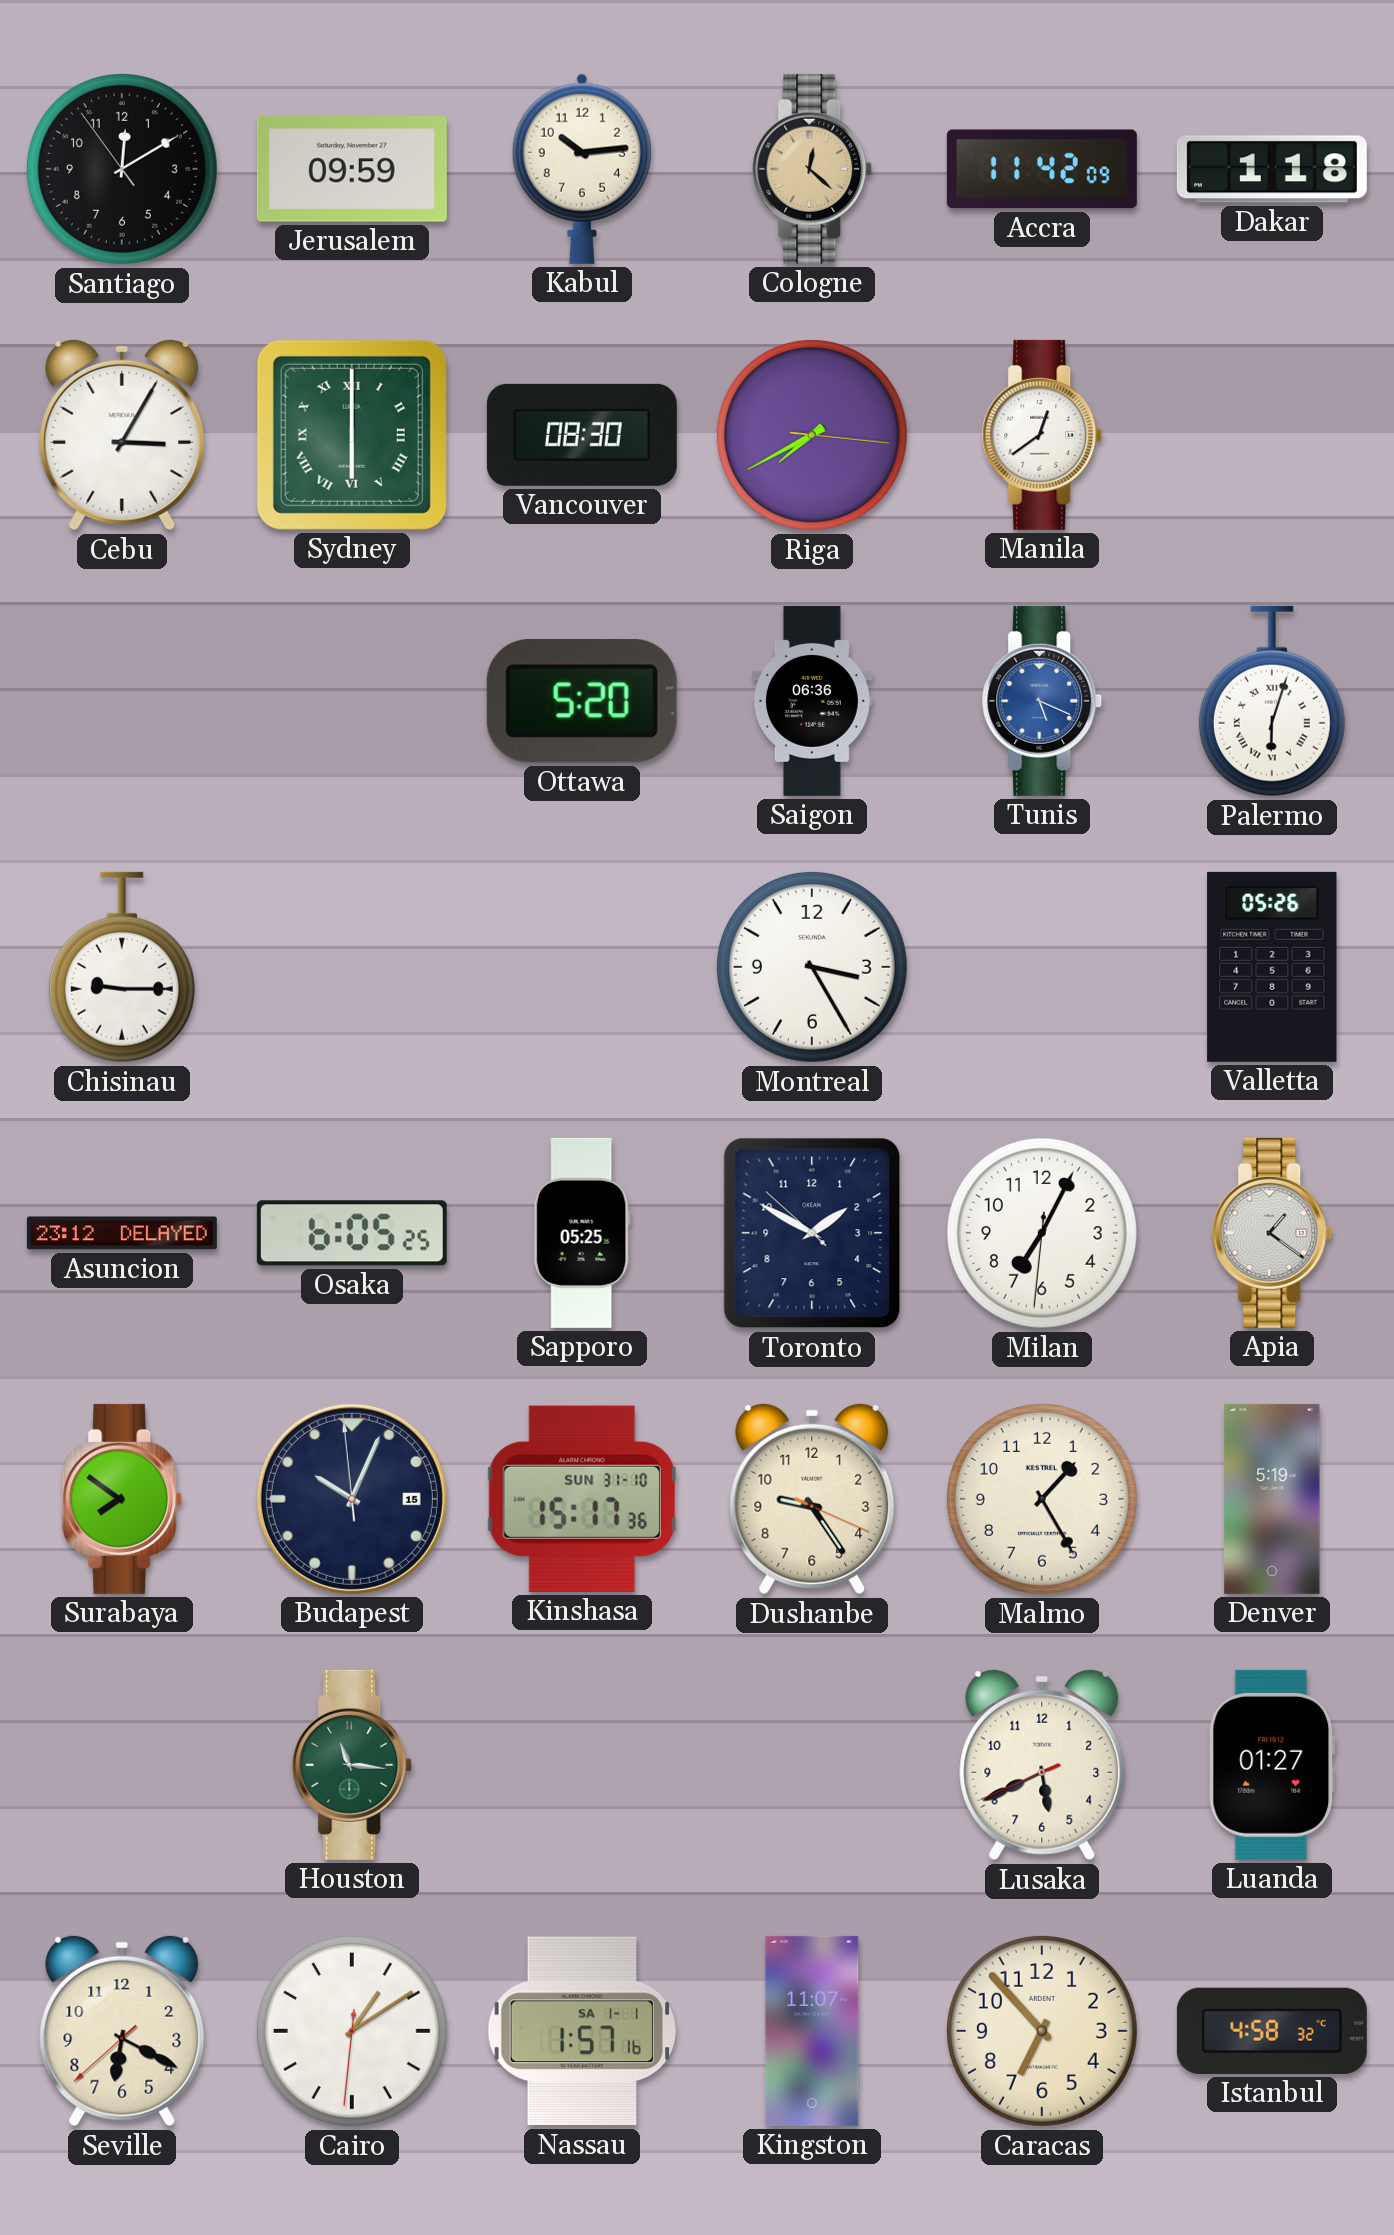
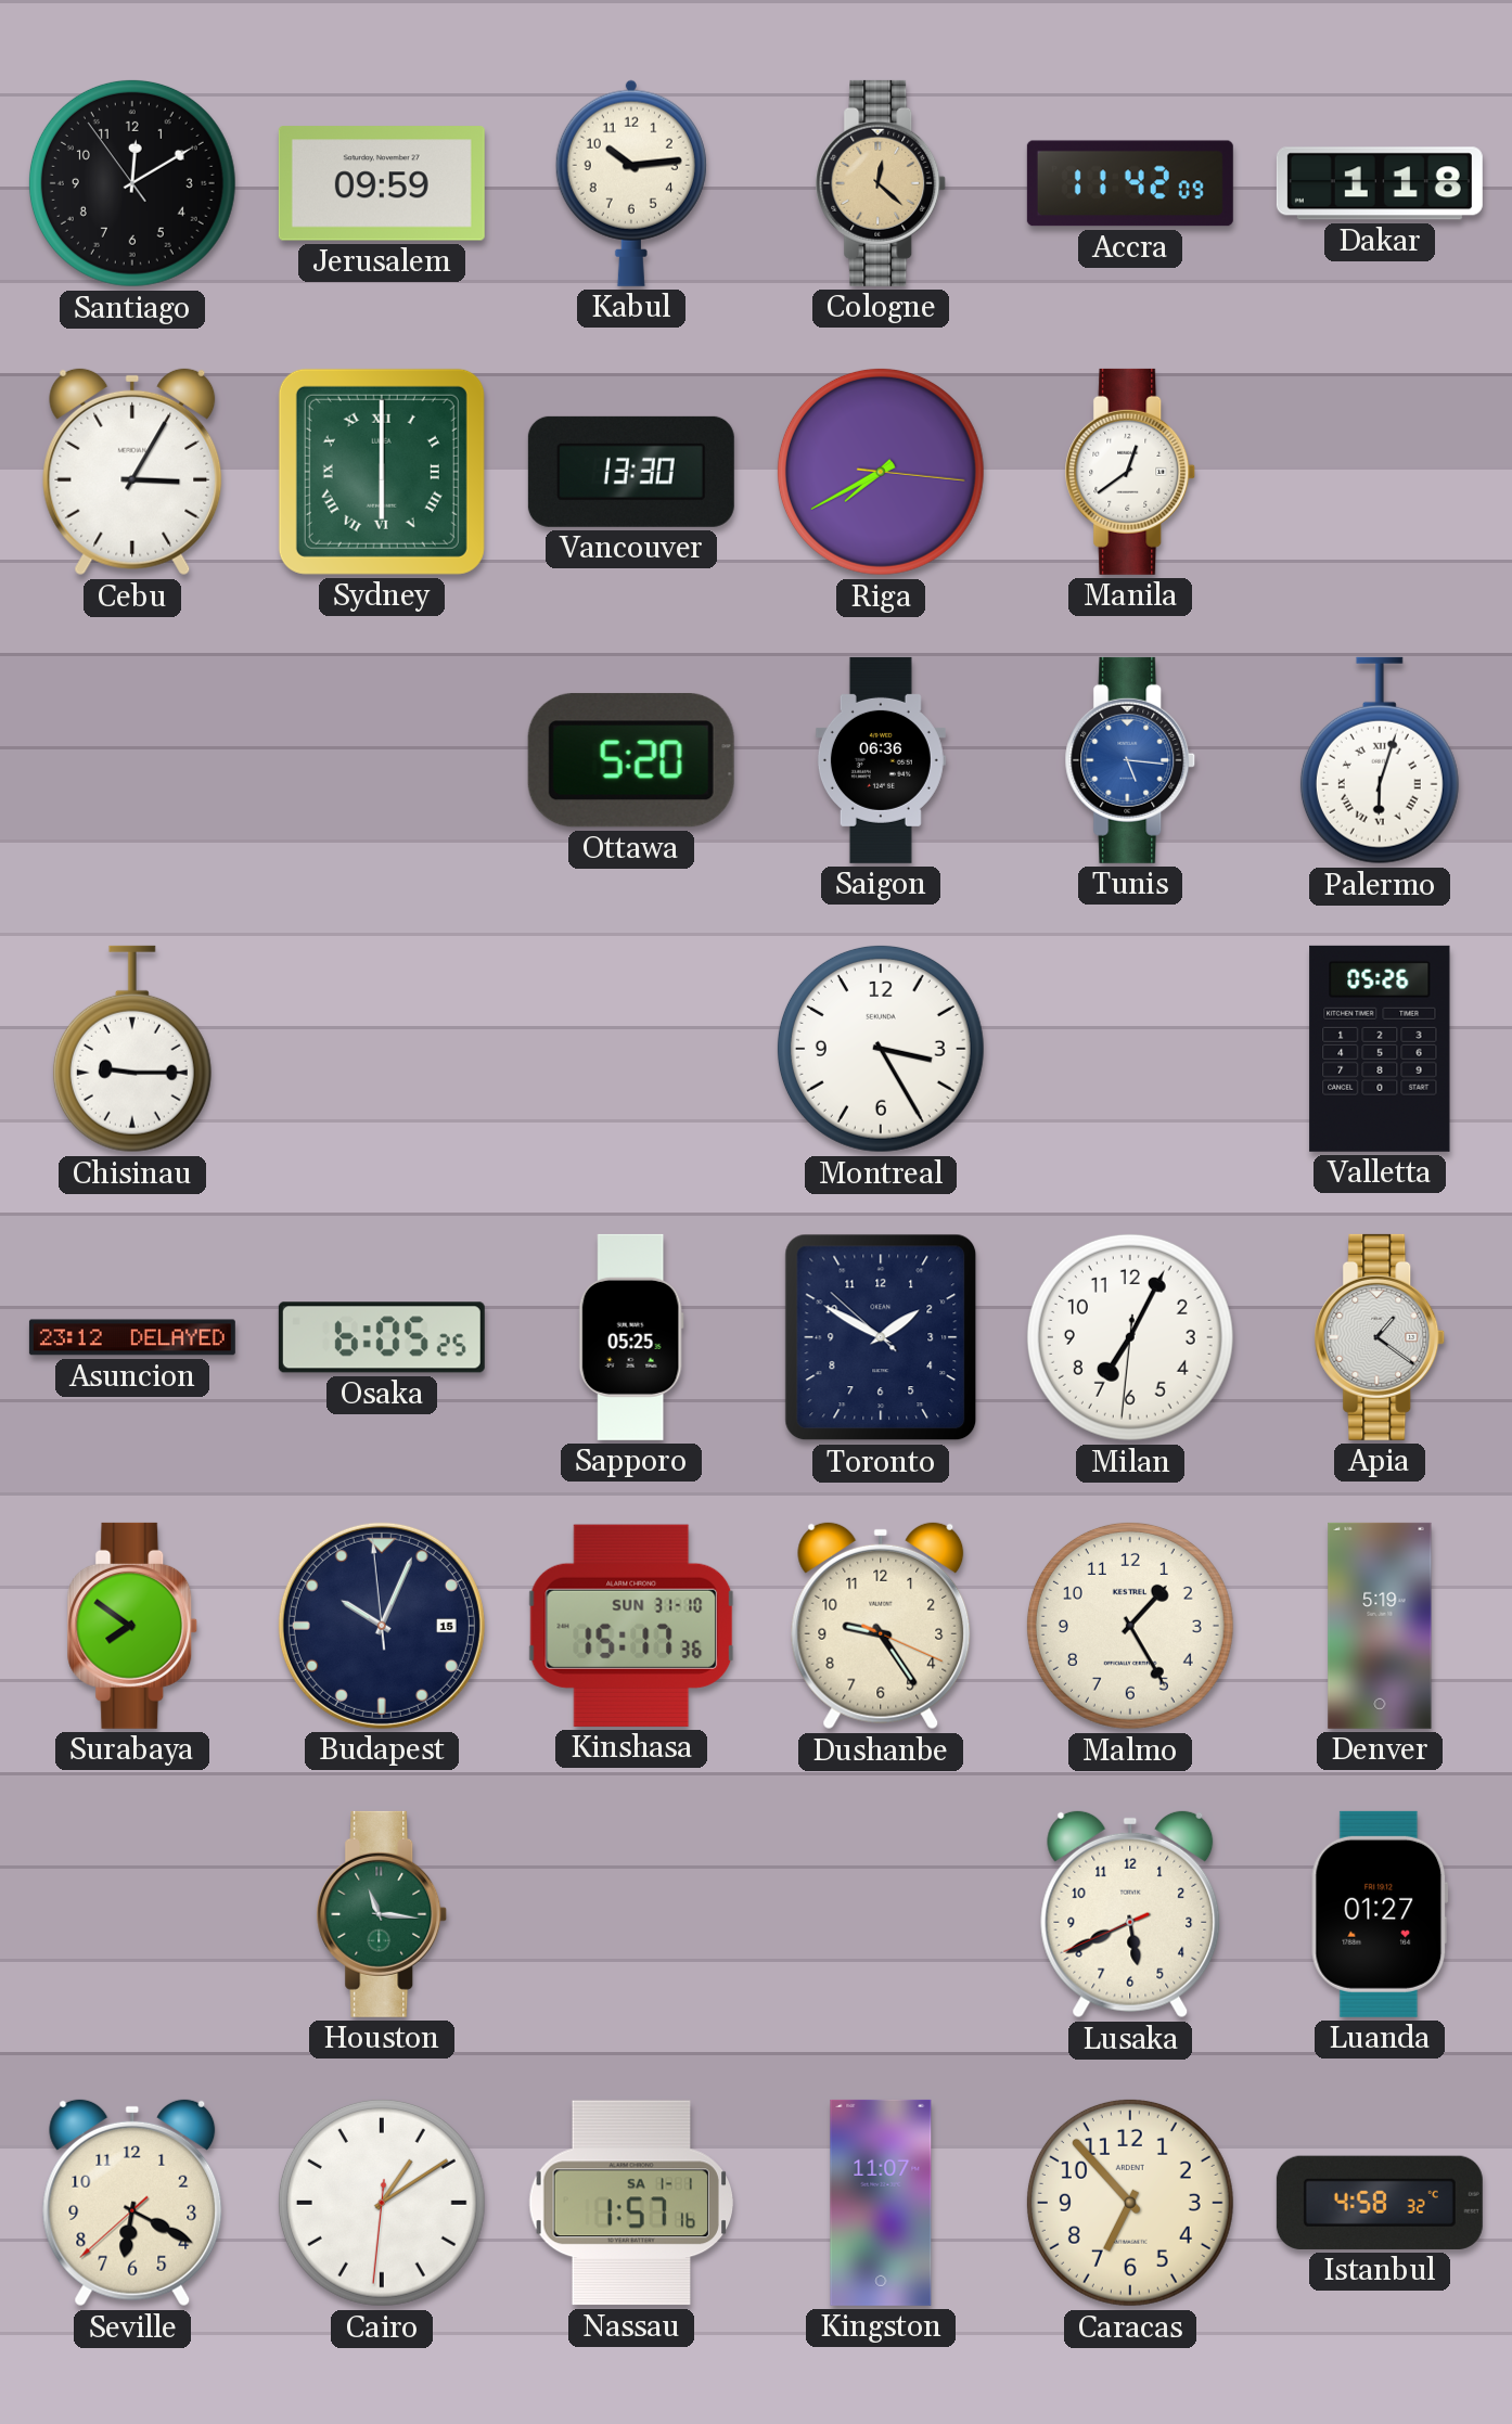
Vancouver: 08:30 -> 13:30
Tunis: 5:19 -> 5:16
